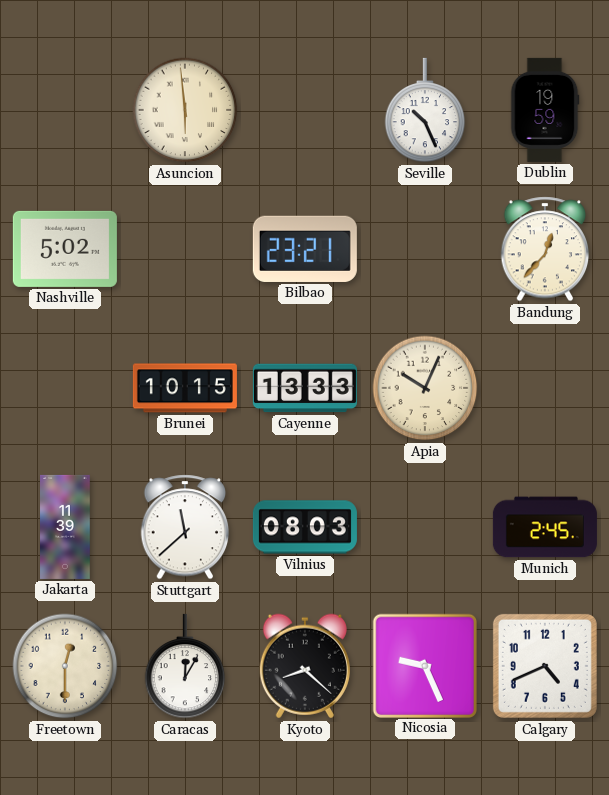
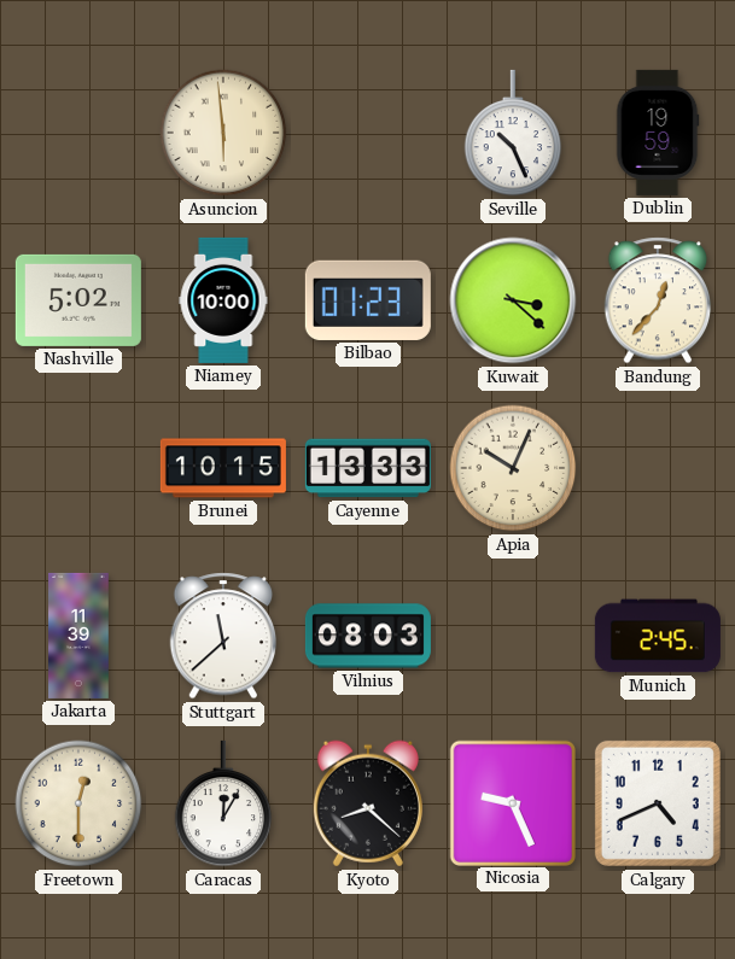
Niamey: none -> 10:00
Bilbao: 23:21 -> 01:23
Kuwait: none -> 3:22
